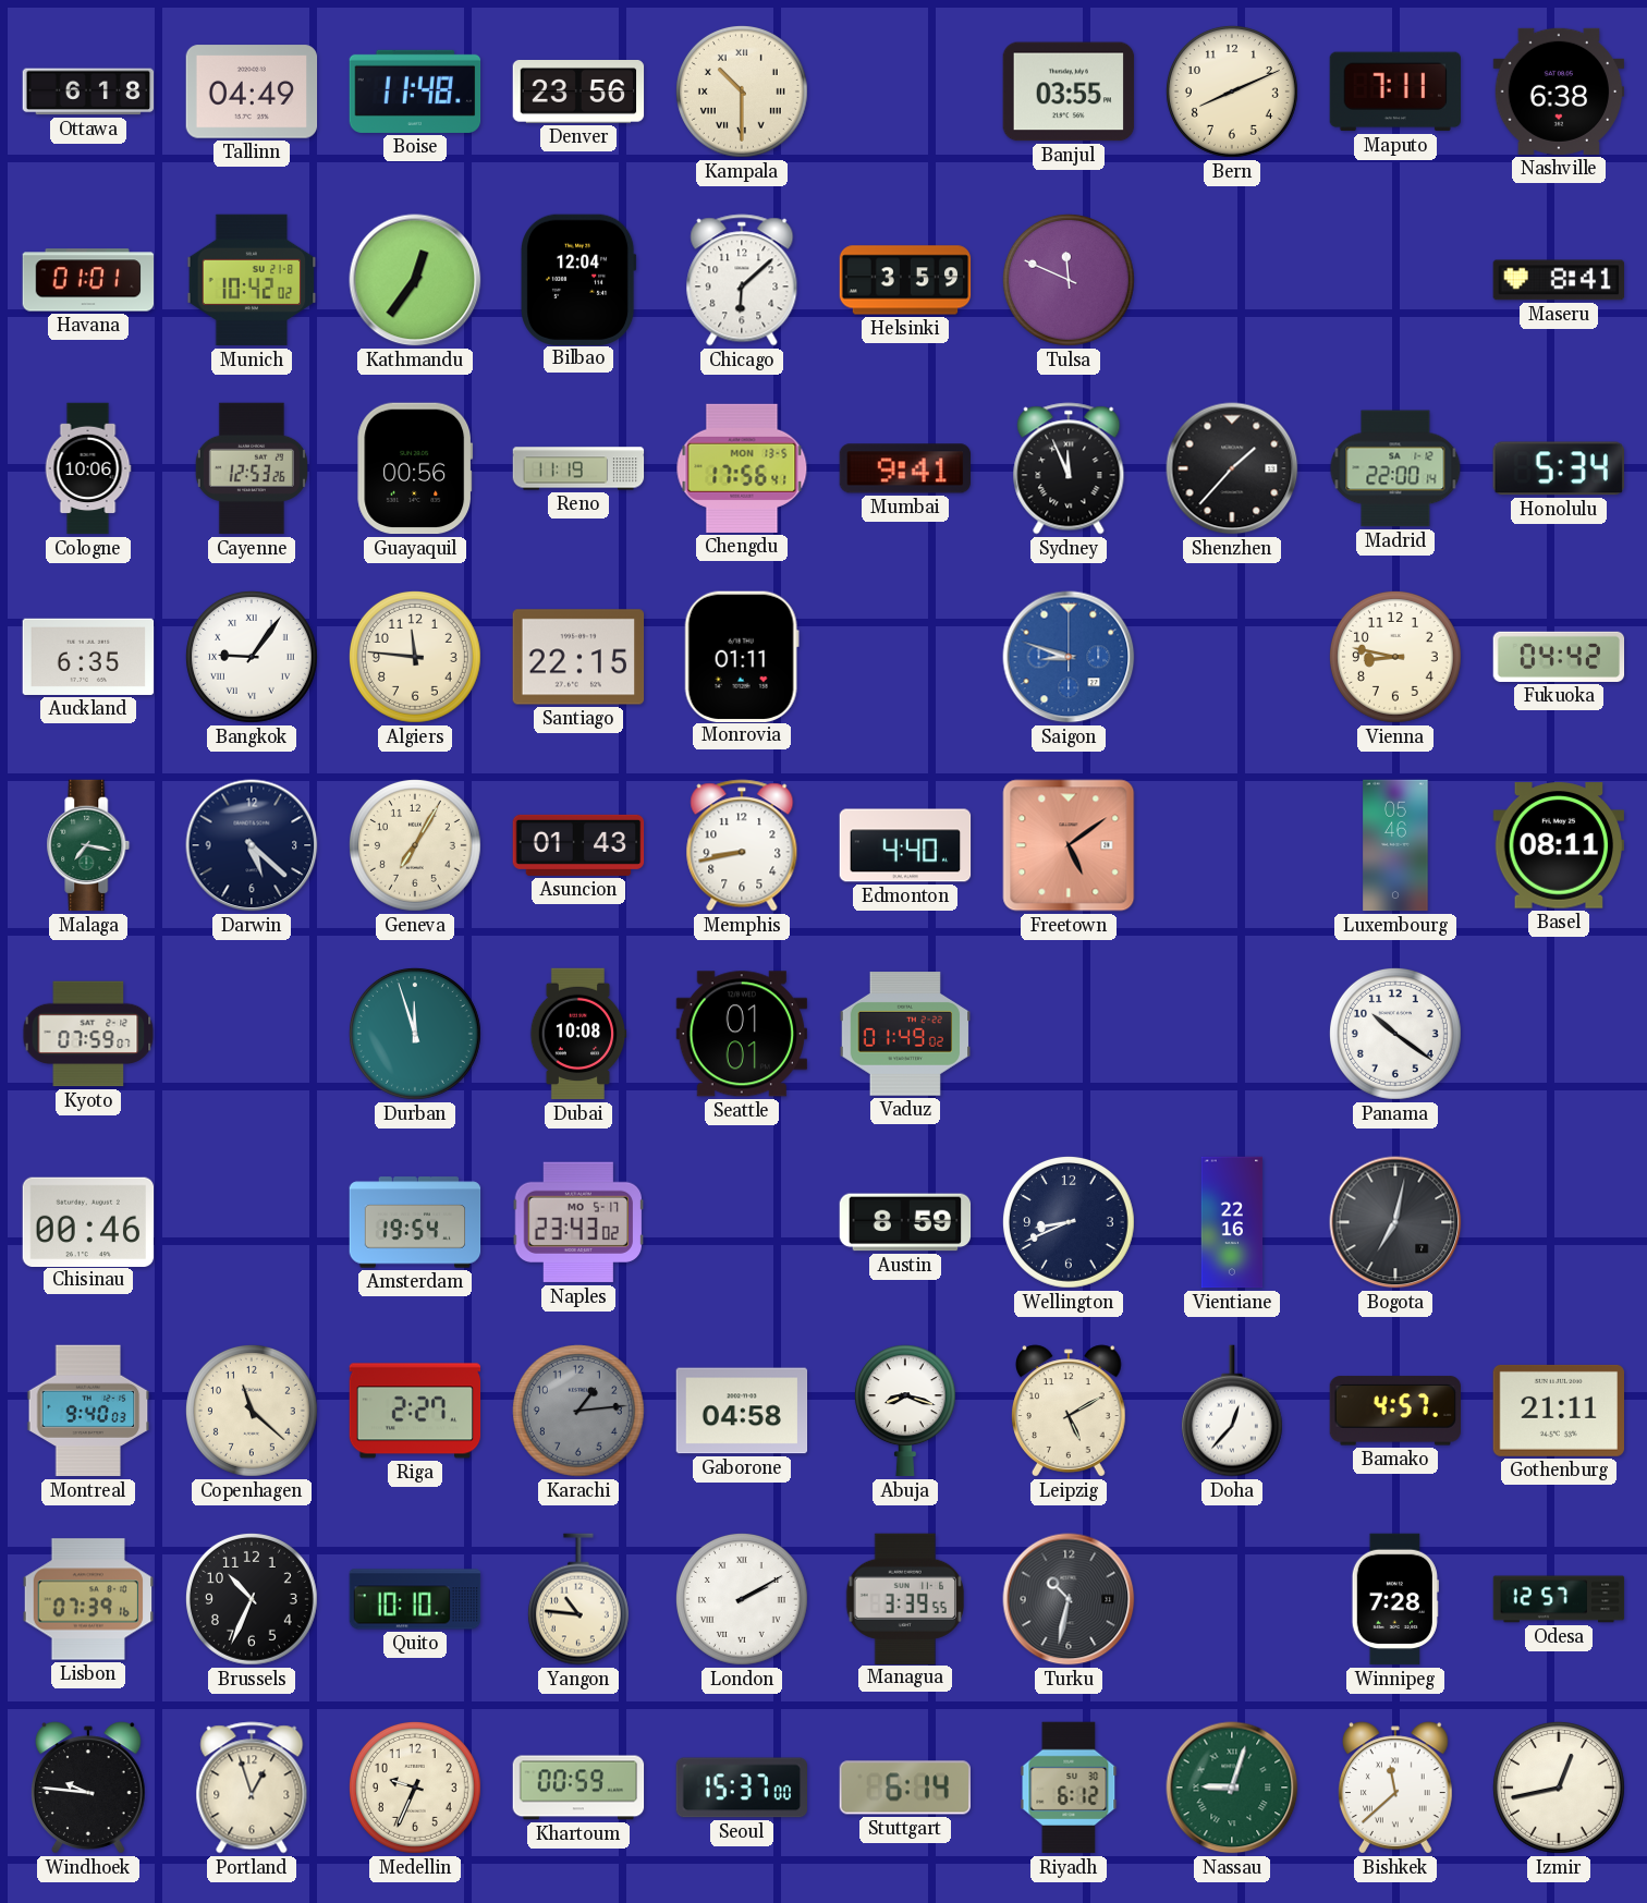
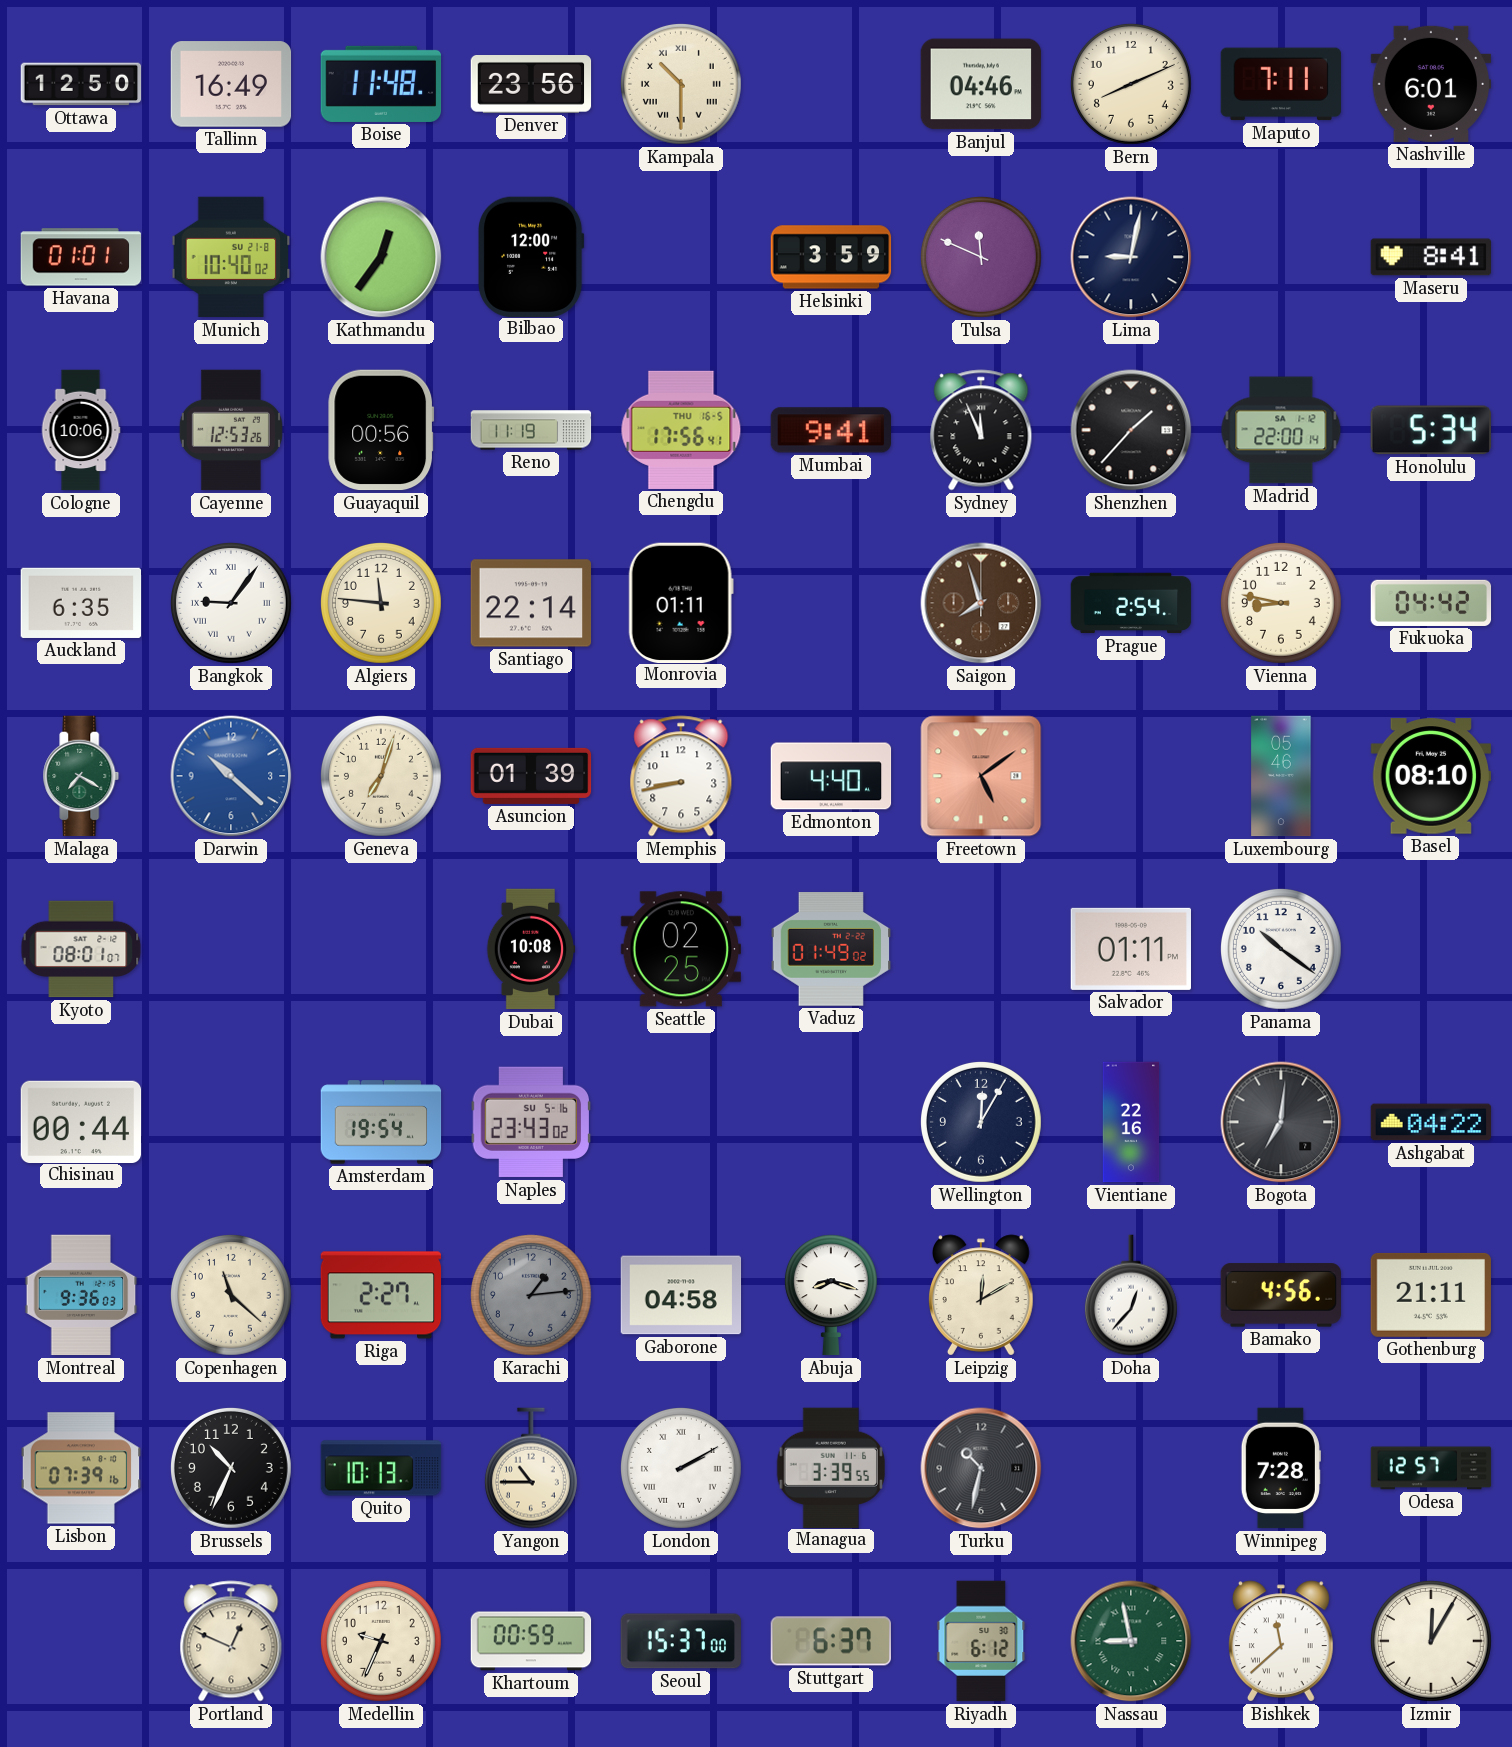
Ottawa: 6:18 -> 12:50
Tallinn: 04:49 -> 16:49
Banjul: 03:55 -> 04:46
Nashville: 6:38 -> 6:01
Munich: 10:42 -> 10:40
Bilbao: 12:04 -> 12:00
Chicago: 6:08 -> none
Lima: none -> 9:02
Chengdu date: MON 13-5 -> THU 16-5
Santiago: 22:15 -> 22:14
Saigon: 8:48 -> 7:57
Saigon dial: blue -> brown
Prague: none -> 2:54
Malaga: 7:17 -> 7:20
Darwin: 5:22 -> 10:22
Darwin dial: navy -> blue
Geneva: 7:05 -> 7:03
Asuncion: 01:43 -> 01:39
Basel: 08:11 -> 08:10
Kyoto: 07:59 -> 08:01
Durban: 11:57 -> none
Seattle: 01:01 -> 02:25
Salvador: none -> 01:11
Chisinau: 00:46 -> 00:44
Naples date: MO 5-17 -> SU 5-16
Austin: 8:59 -> none
Wellington: 8:41 -> 12:05
Bogota: 7:02 -> 7:01
Ashgabat: none -> 04:22
Montreal: 9:40 -> 9:36
Leipzig: 5:10 -> 12:10
Bamako: 4:57 -> 4:56
Quito: 10:10 -> 10:13
Yangon: 10:46 -> 10:45
Windhoek: 9:46 -> none
Portland: 12:57 -> 12:49
Stuttgart: 6:14 -> 6:37
Nassau: 9:03 -> 8:58
Izmir: 12:43 -> 12:05
